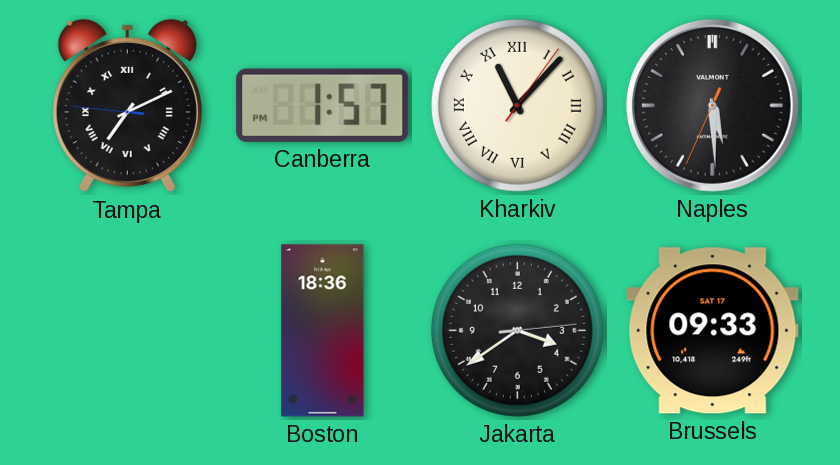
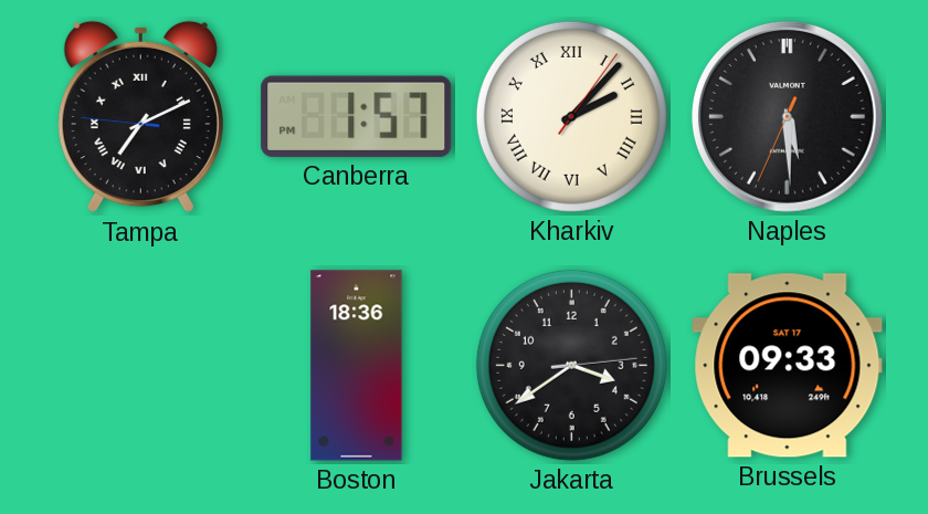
Kharkiv: 11:07 -> 2:07
